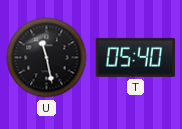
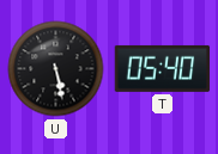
U: 11:28 -> 5:28
